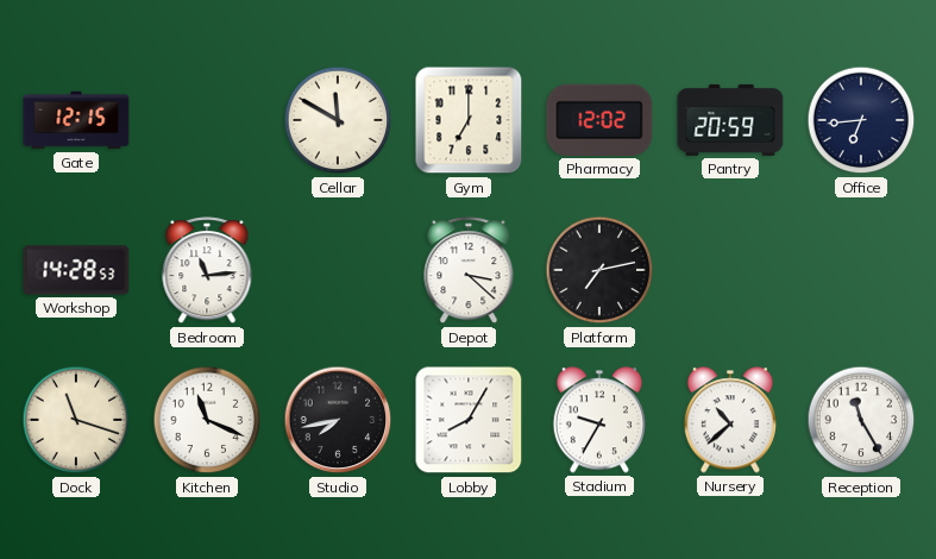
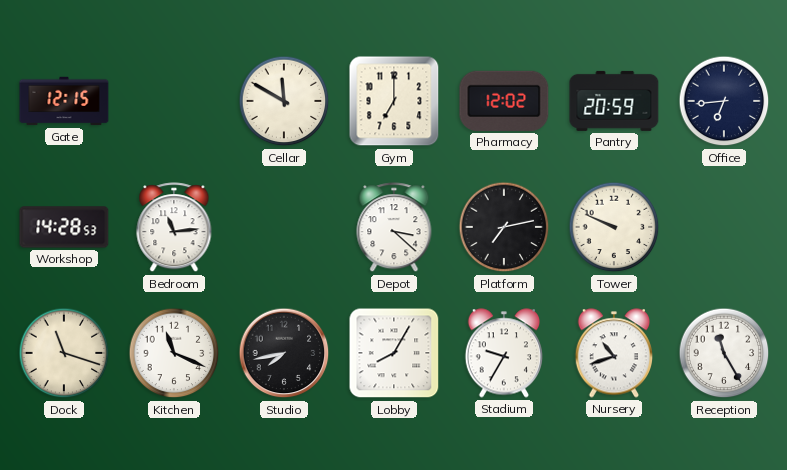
Tower: none -> 9:49
Nursery: 10:38 -> 10:42
